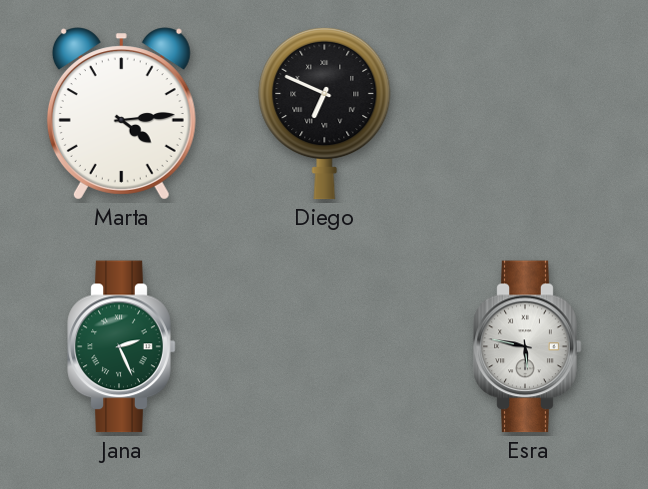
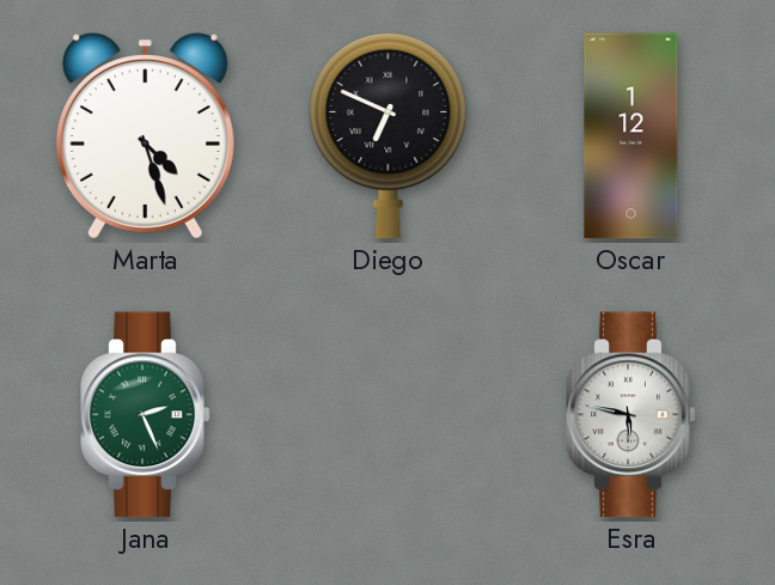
Marta: 4:14 -> 4:27
Oscar: none -> 1:12
